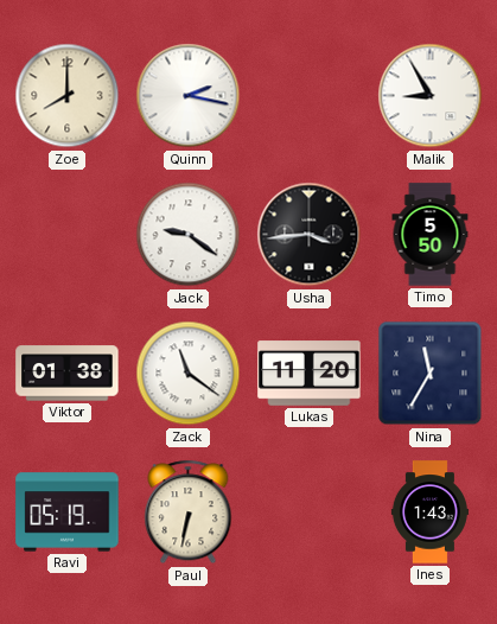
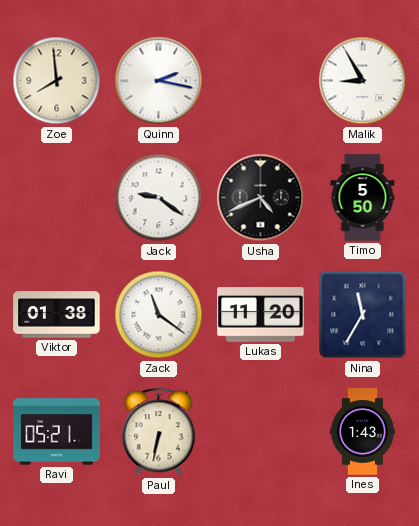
Zoe: 8:00 -> 7:59
Usha: 3:44 -> 4:41
Ravi: 05:19 -> 05:21
